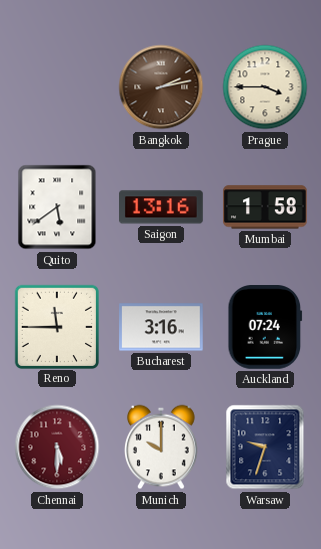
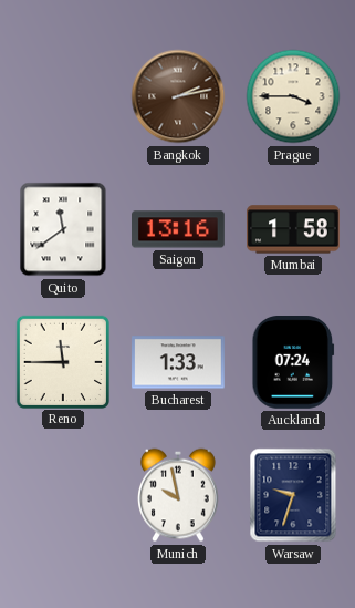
Quito: 5:39 -> 11:39
Bucharest: 3:16 -> 1:33
Chennai: 5:30 -> none
Munich: 10:00 -> 9:58
